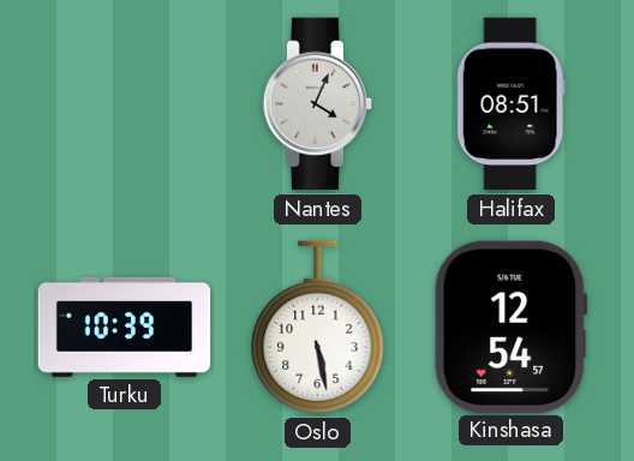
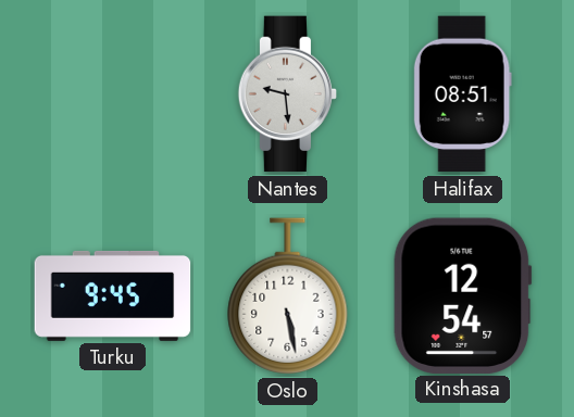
Nantes: 4:04 -> 9:29
Turku: 10:39 -> 9:45
